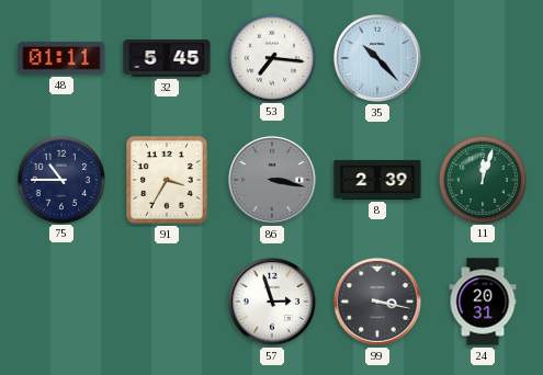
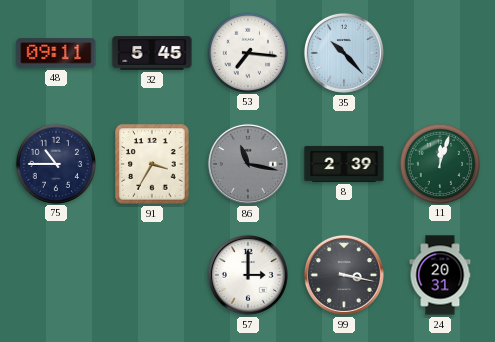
48: 01:11 -> 09:11
86: 3:17 -> 11:17
57: 2:57 -> 3:00
